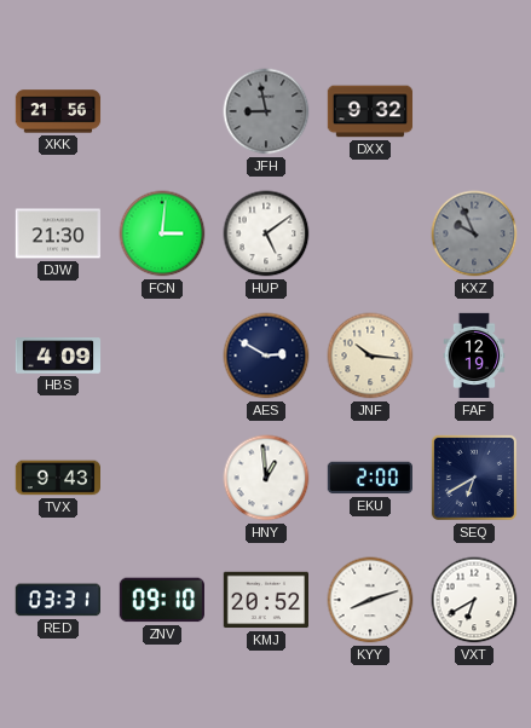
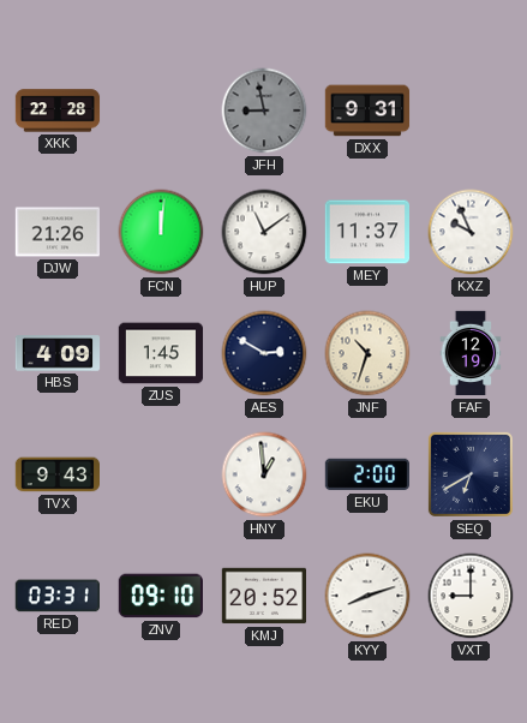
XKK: 21:56 -> 22:28
DXX: 9:32 -> 9:31
DJW: 21:30 -> 21:26
FCN: 3:01 -> 12:01
HUP: 5:09 -> 11:09
MEY: none -> 11:37
KXZ dial: grey -> white
ZUS: none -> 1:45
JNF: 10:16 -> 10:33
VXT: 6:40 -> 9:00
